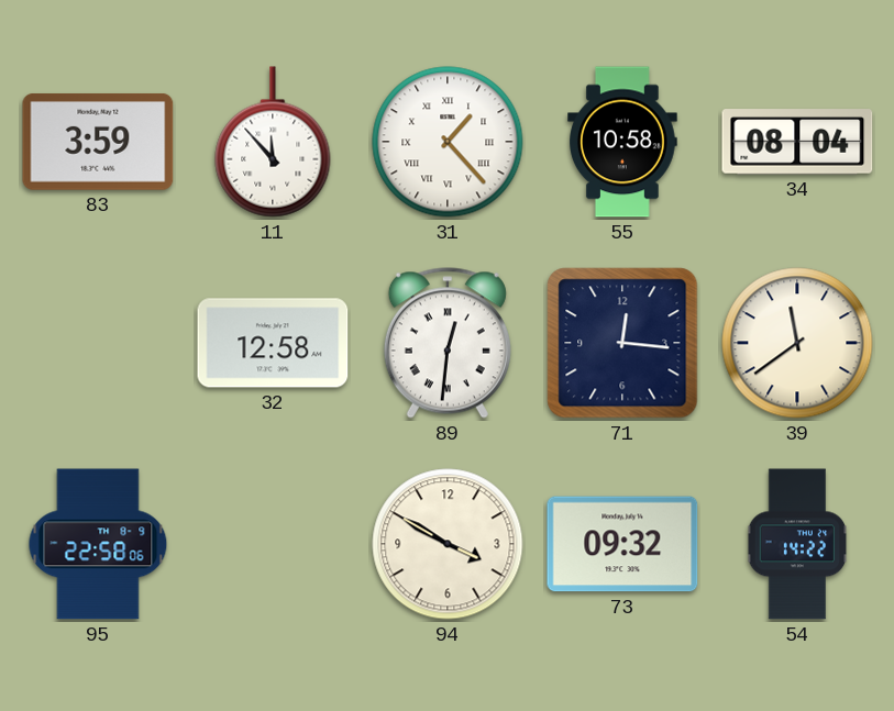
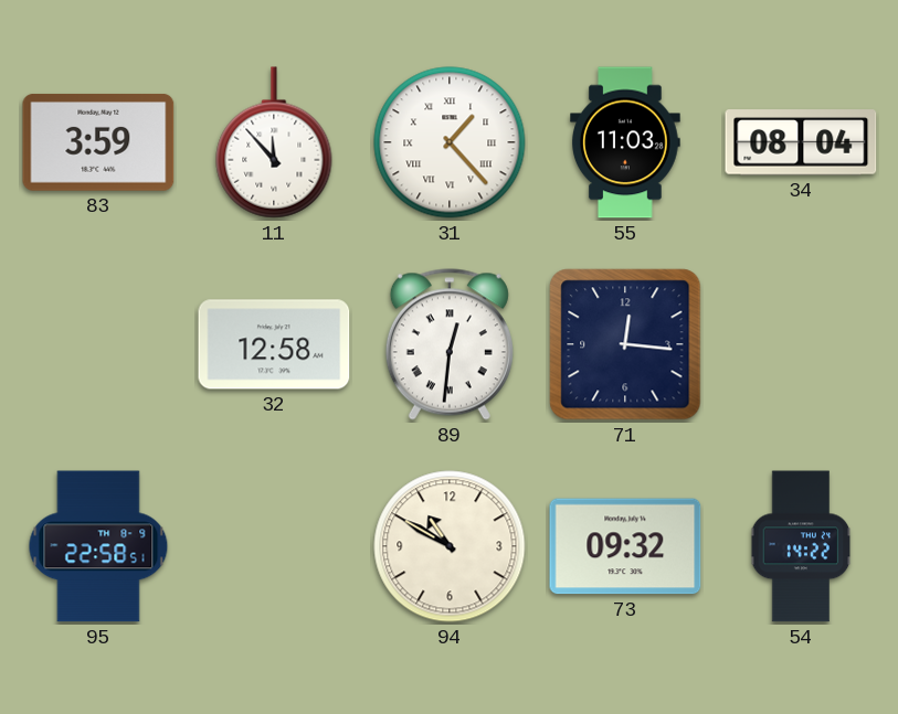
55: 10:58 -> 11:03
39: 11:39 -> none
95: 22:58:06 -> 22:58:51
94: 3:50 -> 10:50
